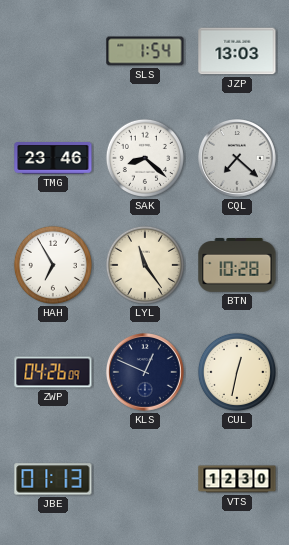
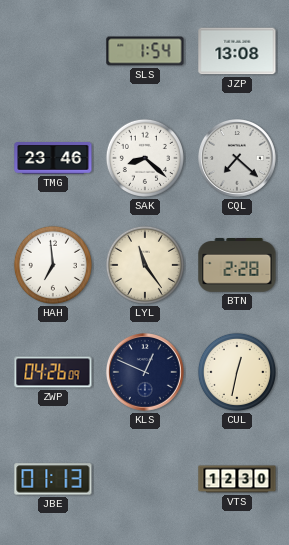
JZP: 13:03 -> 13:08
HAH: 6:55 -> 6:59
BTN: 10:28 -> 2:28
